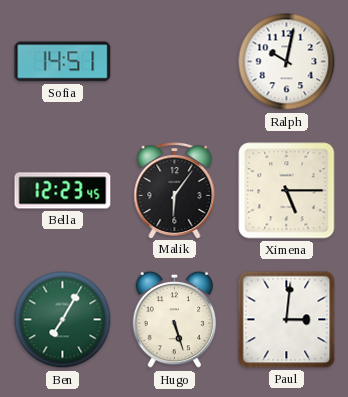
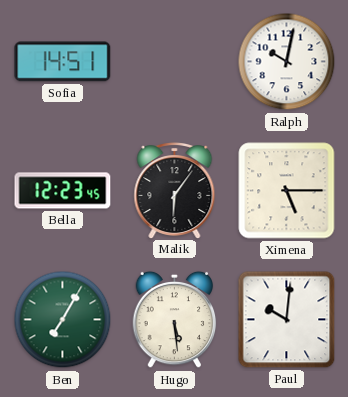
Hugo: 5:27 -> 5:29
Paul: 3:01 -> 10:01
